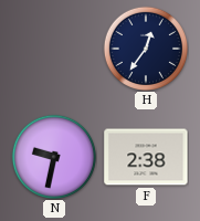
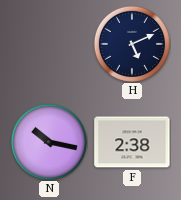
H: 12:36 -> 5:11
N: 9:32 -> 10:17
